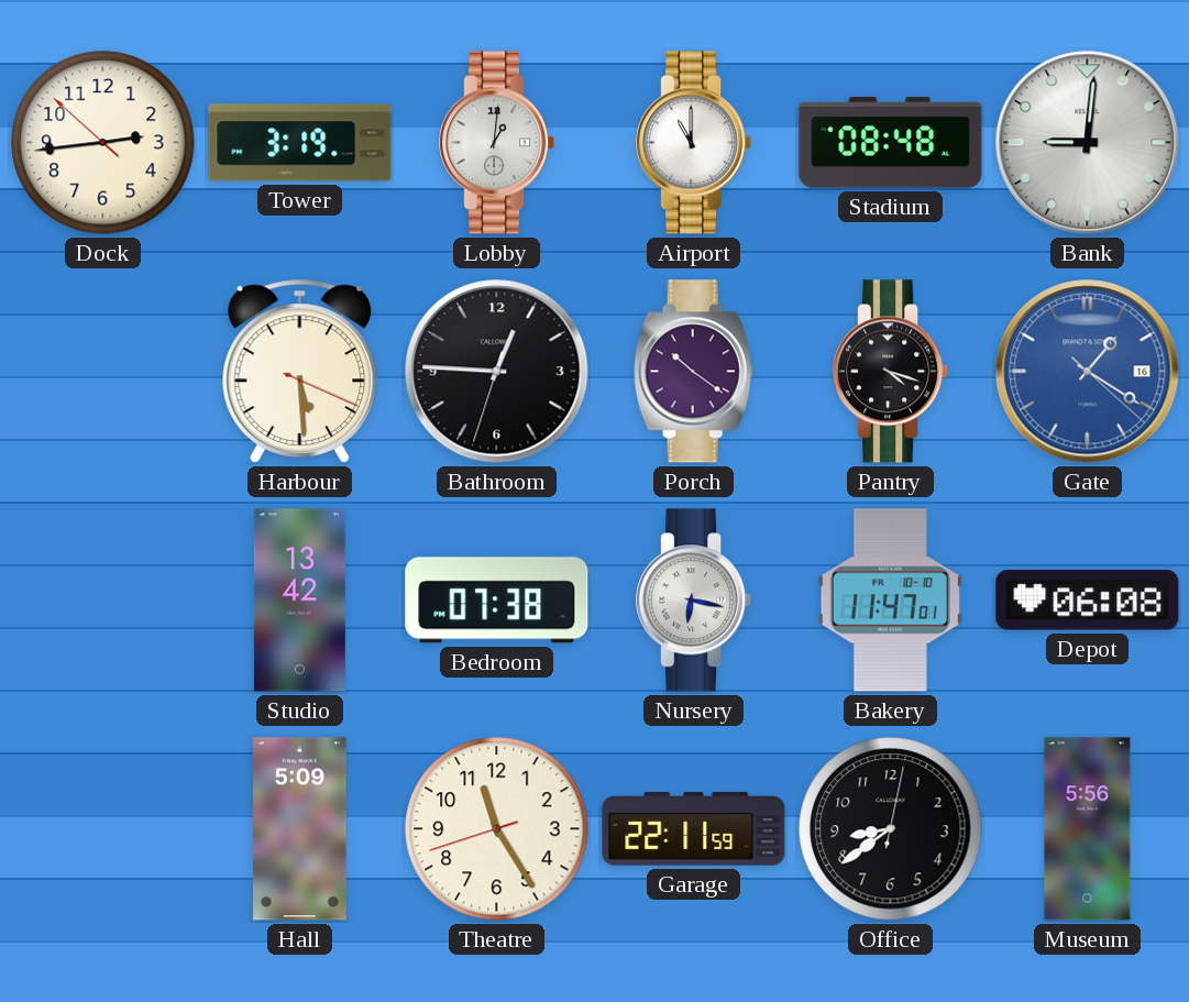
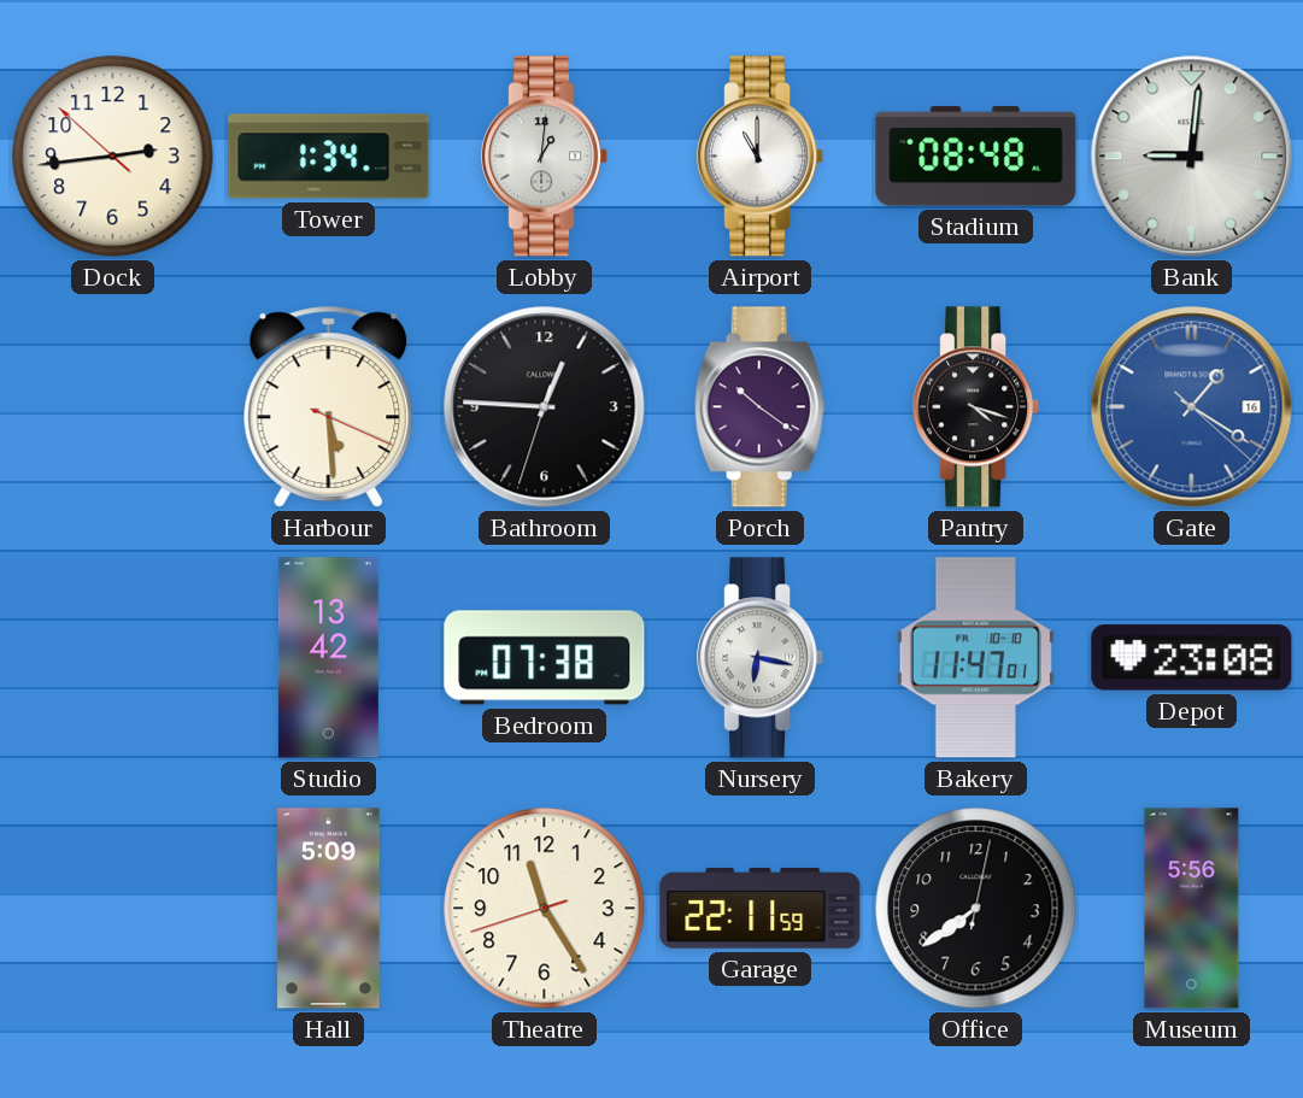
Tower: 3:19 -> 1:34
Depot: 06:08 -> 23:08
Office: 8:39 -> 7:39
